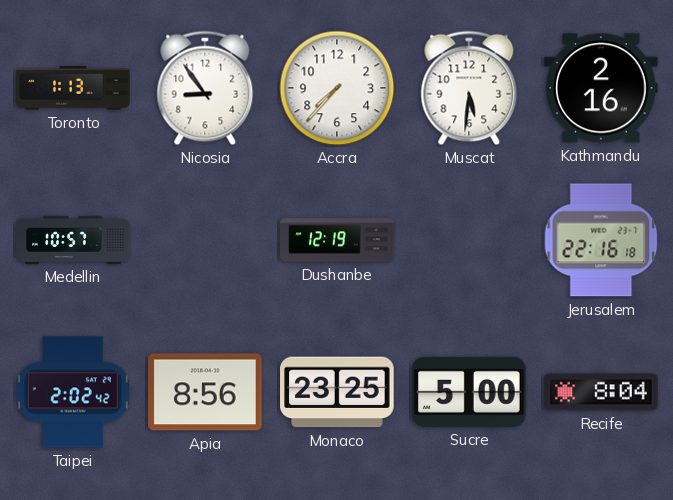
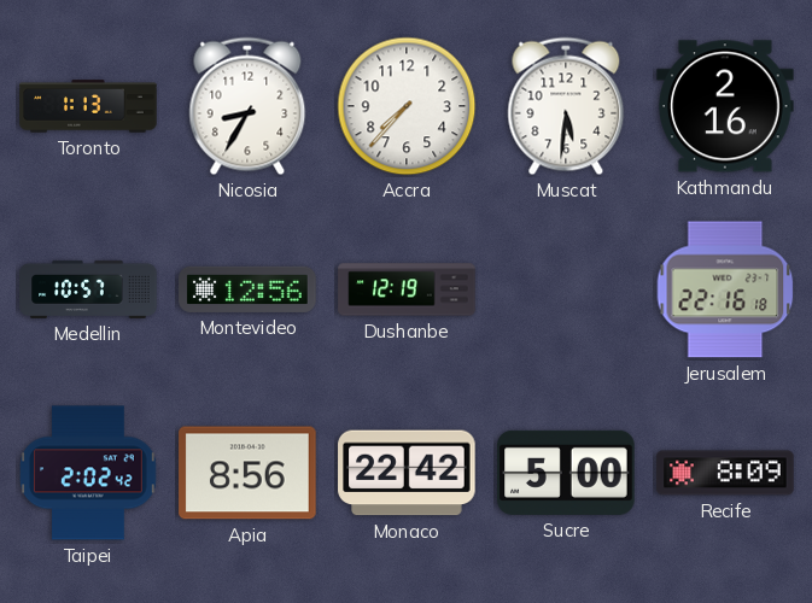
Nicosia: 8:54 -> 8:35
Montevideo: none -> 12:56
Monaco: 23:25 -> 22:42
Recife: 8:04 -> 8:09
